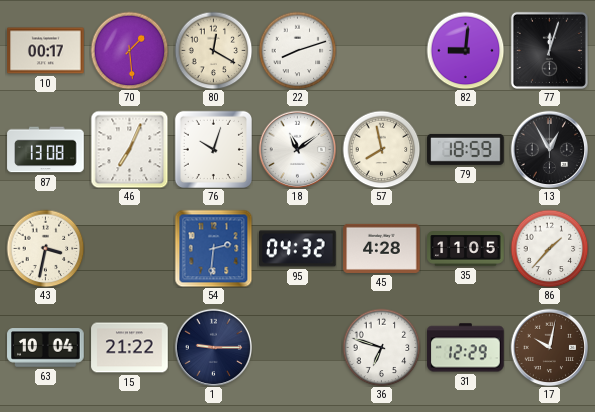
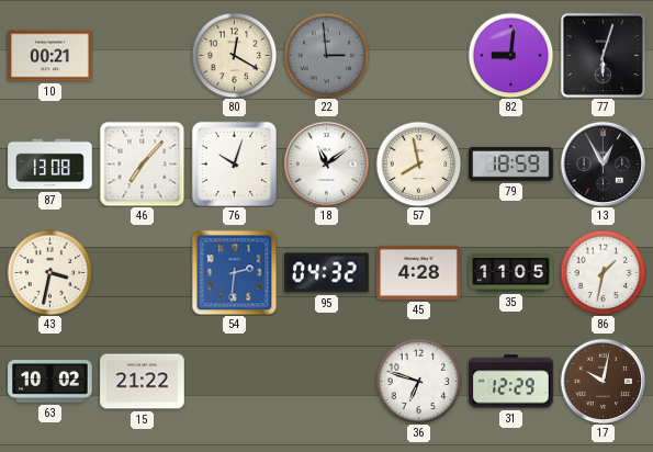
10: 00:17 -> 00:21
70: 1:29 -> none
22: 8:12 -> 2:59
22 dial: white -> grey
77: 12:03 -> 6:03
46: 7:04 -> 7:07
86: 1:37 -> 1:32
63: 10:04 -> 10:02
1: 9:15 -> none
